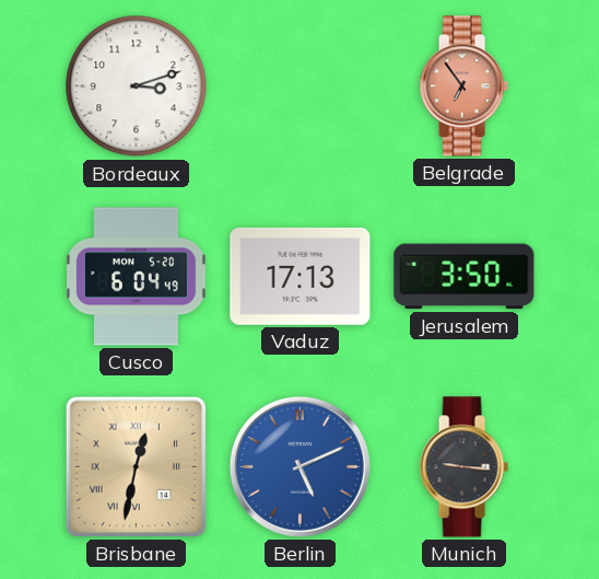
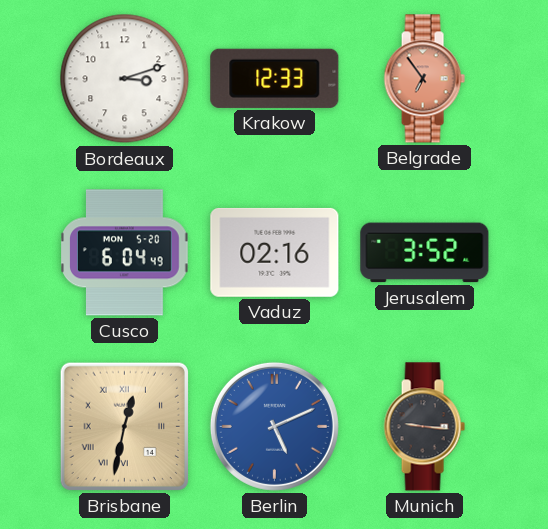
Krakow: none -> 12:33
Vaduz: 17:13 -> 02:16
Jerusalem: 3:50 -> 3:52
